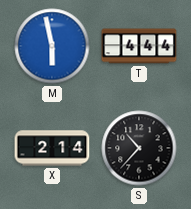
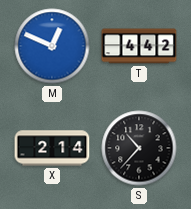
M: 5:58 -> 12:49
T: 4:44 -> 4:42
